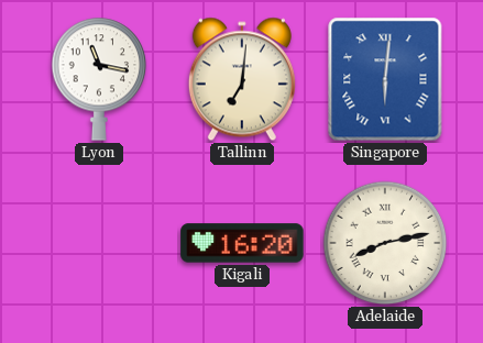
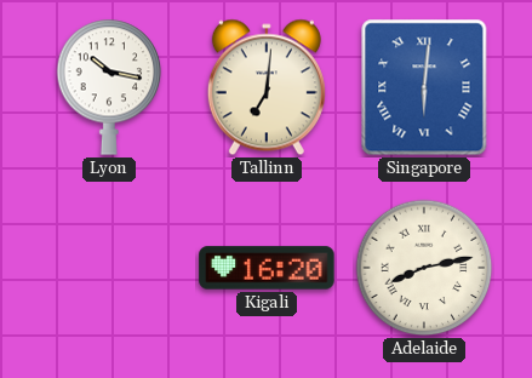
Lyon: 11:17 -> 10:17
